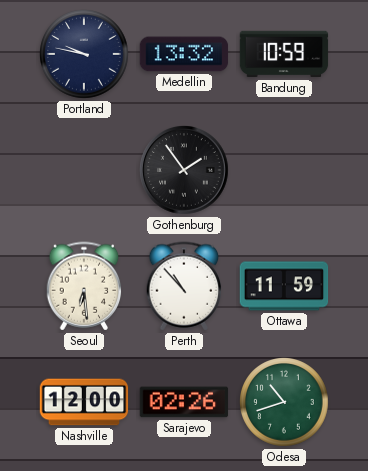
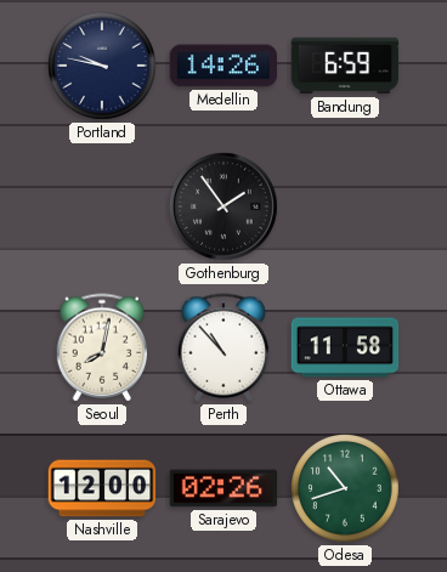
Medellin: 13:32 -> 14:26
Bandung: 10:59 -> 6:59
Seoul: 6:29 -> 8:02
Ottawa: 11:59 -> 11:58
